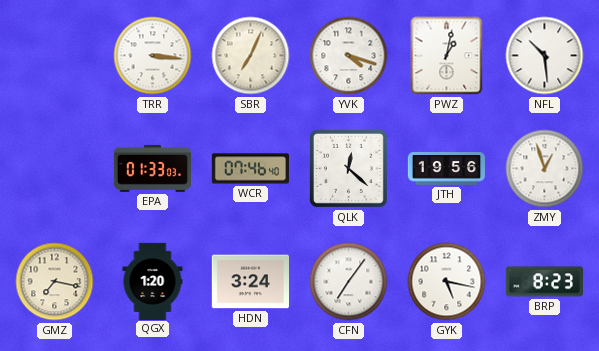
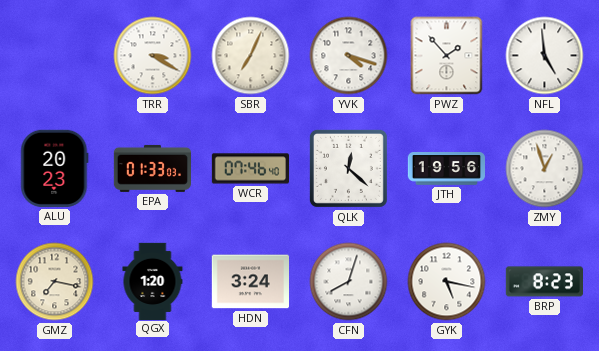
TRR: 3:16 -> 3:20
PWZ: 1:02 -> 1:53
NFL: 10:29 -> 4:59
ALU: none -> 20:23
CFN: 7:06 -> 8:03
